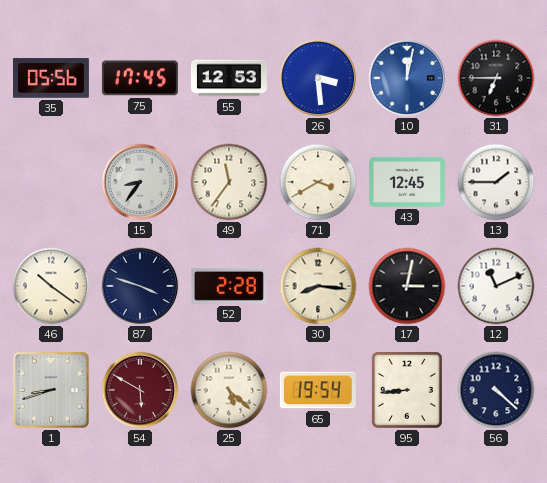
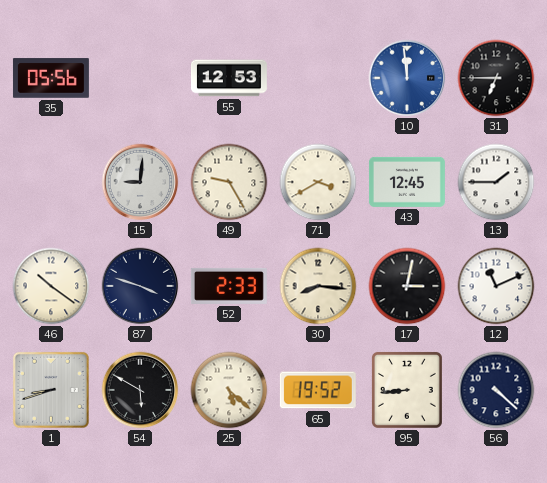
75: 17:45 -> none
26: 3:29 -> none
10: 12:02 -> 11:59
15: 8:36 -> 9:01
49: 11:36 -> 9:25
52: 2:28 -> 2:33
54 dial: burgundy -> black
65: 19:54 -> 19:52
